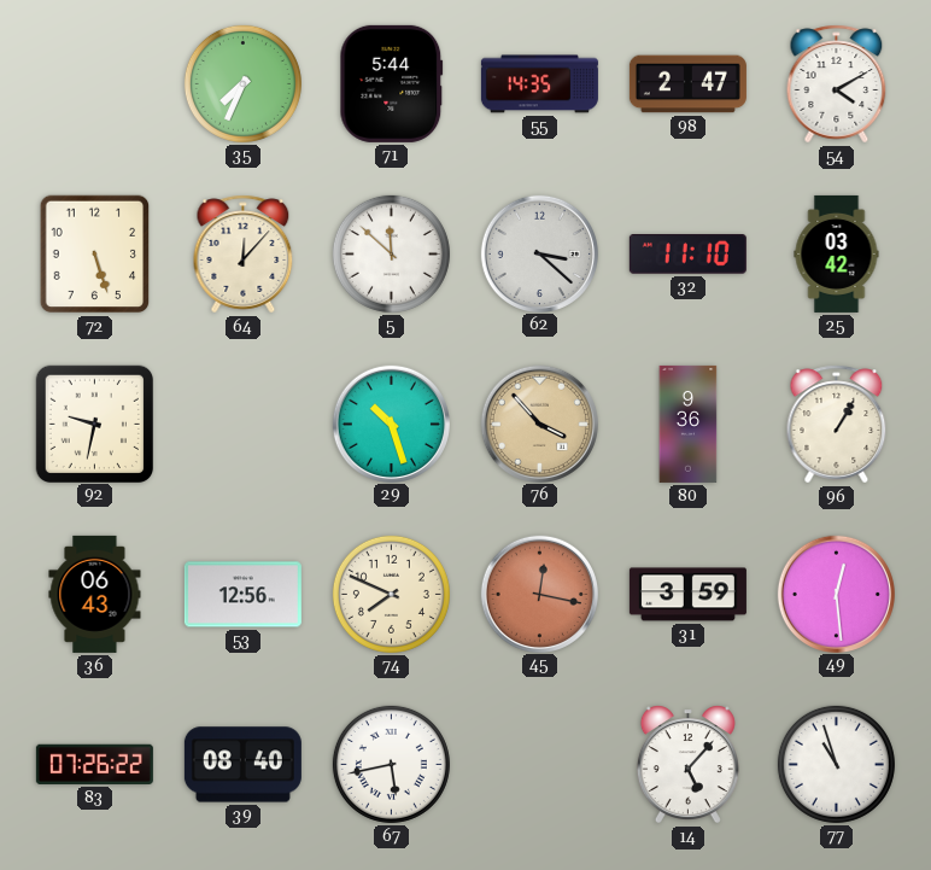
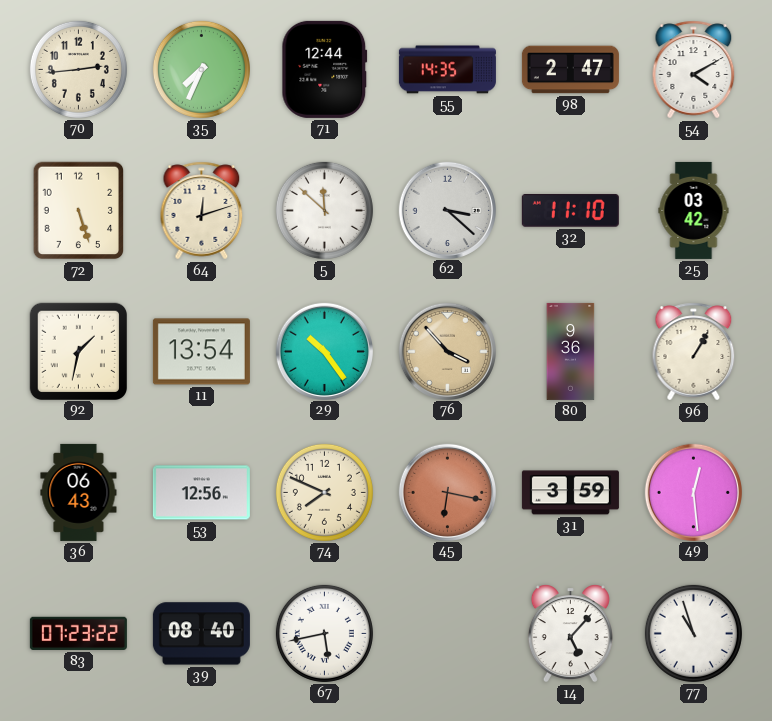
70: none -> 2:44
71: 5:44 -> 12:44
64: 12:07 -> 12:12
92: 9:32 -> 1:32
11: none -> 13:54
29: 10:27 -> 10:24
45: 12:17 -> 6:17
83: 07:26 -> 07:23
